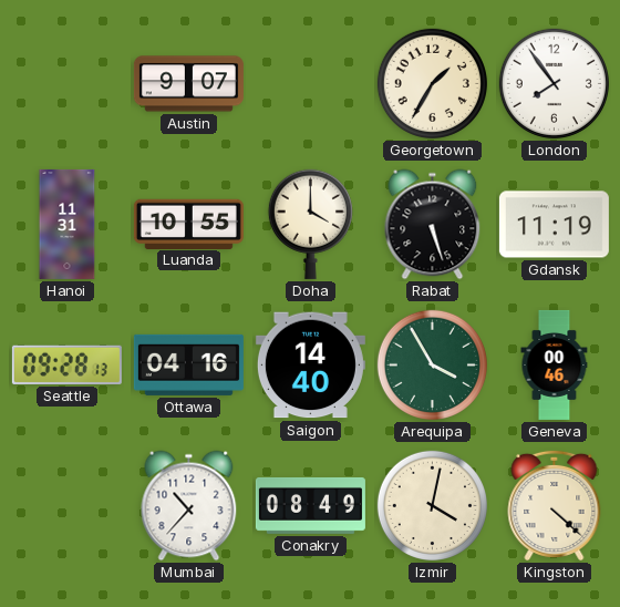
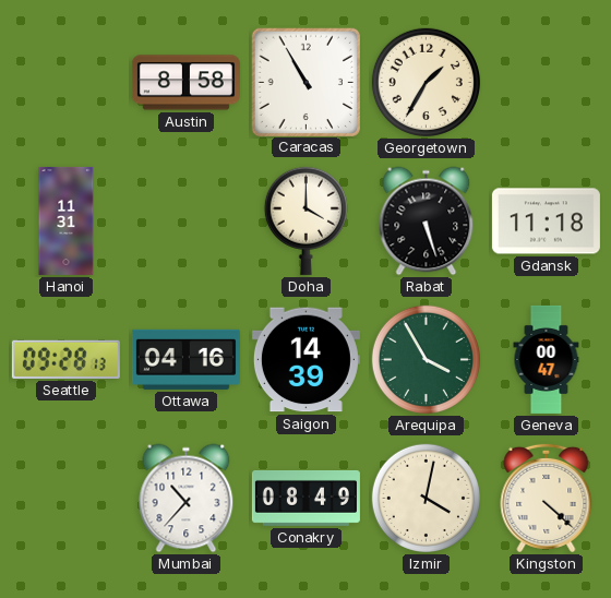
Austin: 9:07 -> 8:58
Caracas: none -> 10:55
London: 7:54 -> none
Luanda: 10:55 -> none
Gdansk: 11:19 -> 11:18
Saigon: 14:40 -> 14:39
Geneva: 00:46 -> 00:47
